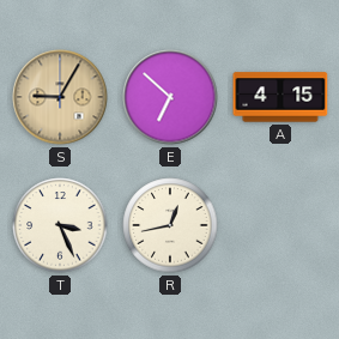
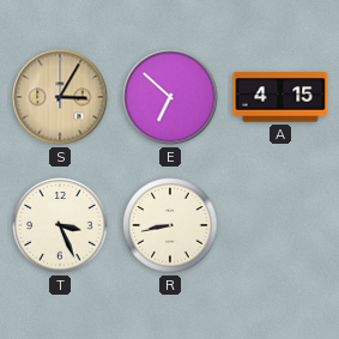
S: 9:05 -> 3:05
R: 12:43 -> 8:43
